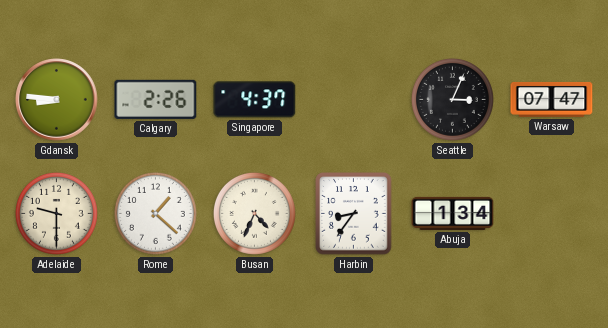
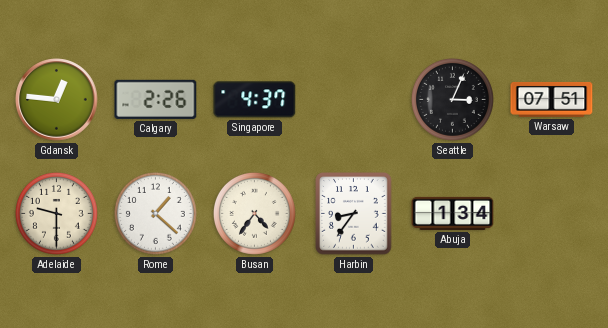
Gdansk: 8:46 -> 12:46
Warsaw: 07:47 -> 07:51
Busan: 4:34 -> 4:36
